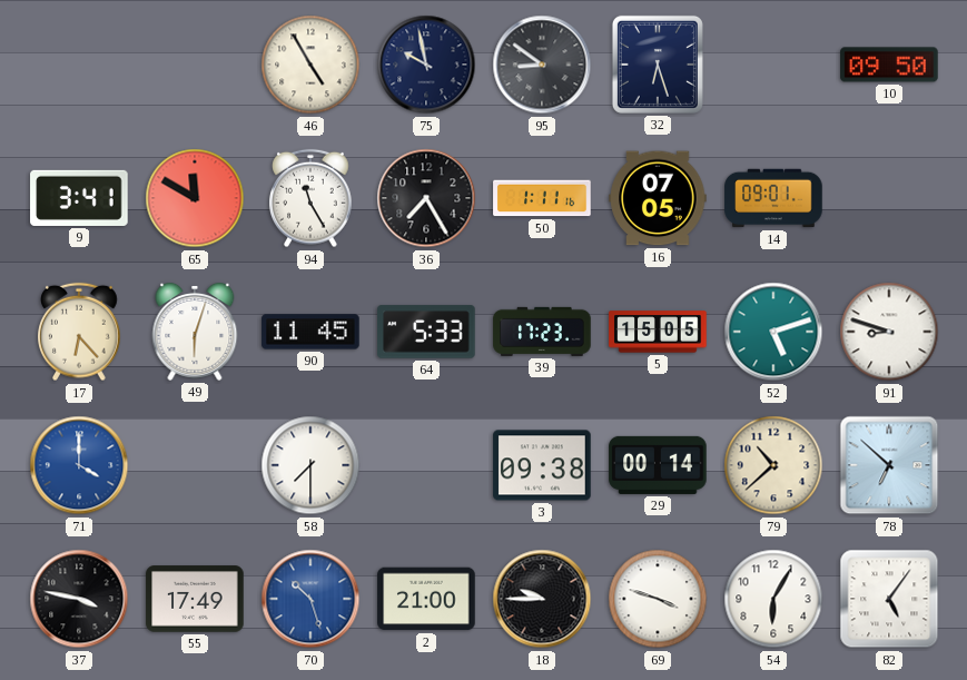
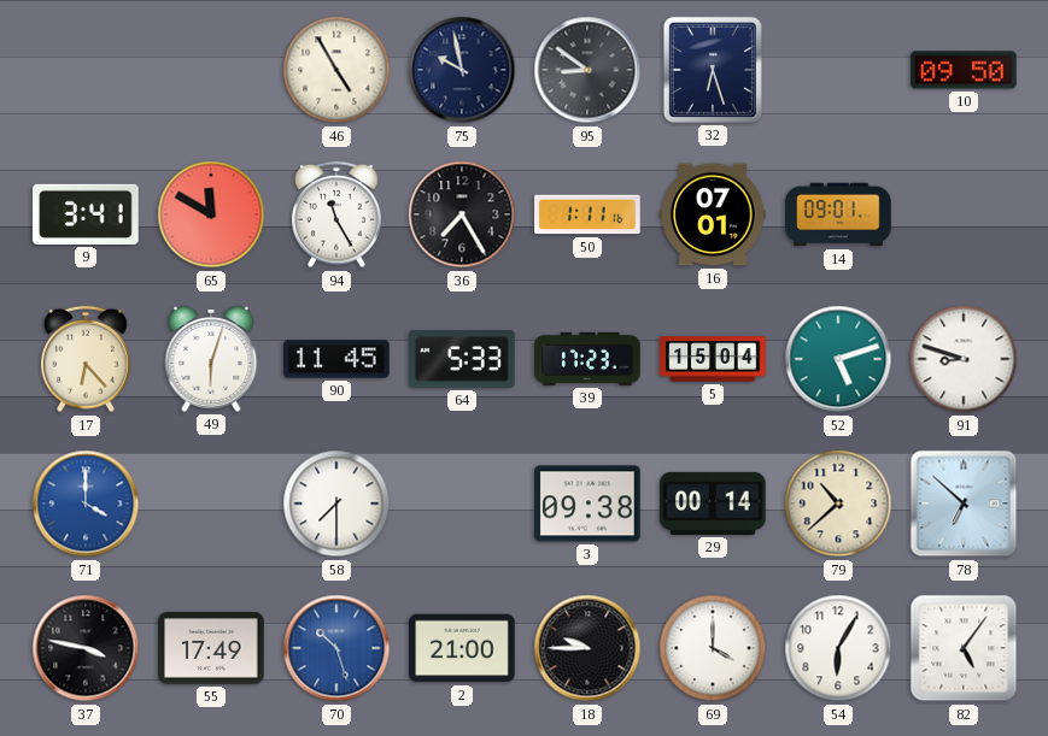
16: 07:05 -> 07:01
5: 15:05 -> 15:04
69: 3:48 -> 4:00
